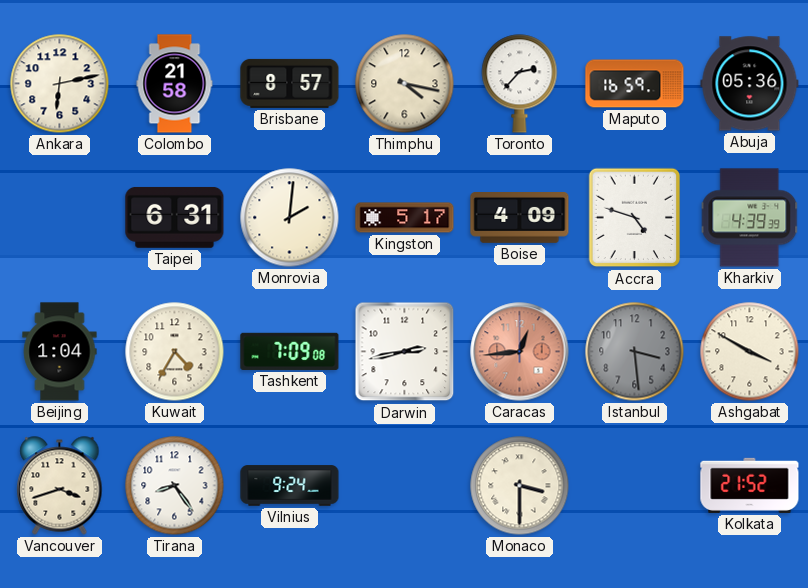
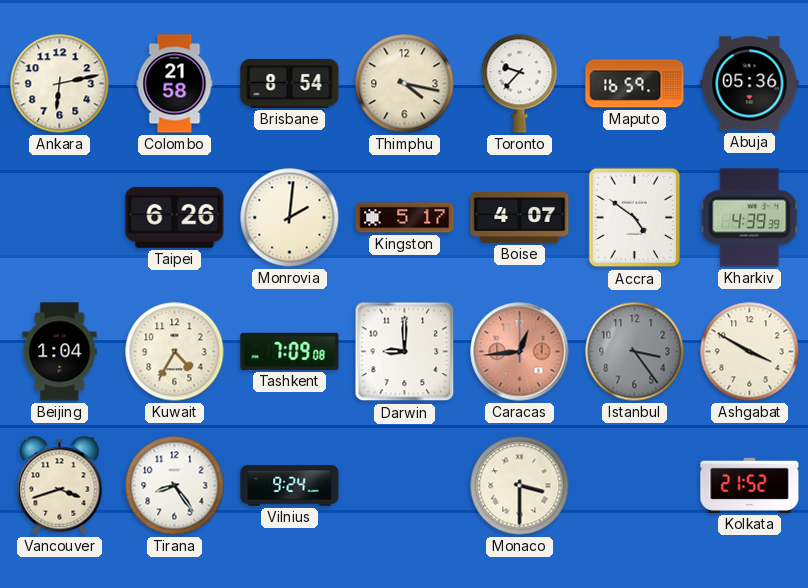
Brisbane: 8:57 -> 8:54
Toronto: 2:37 -> 9:37
Taipei: 6:31 -> 6:26
Boise: 4:09 -> 4:07
Accra: 4:48 -> 4:51
Darwin: 2:43 -> 9:00
Istanbul: 3:29 -> 3:24
